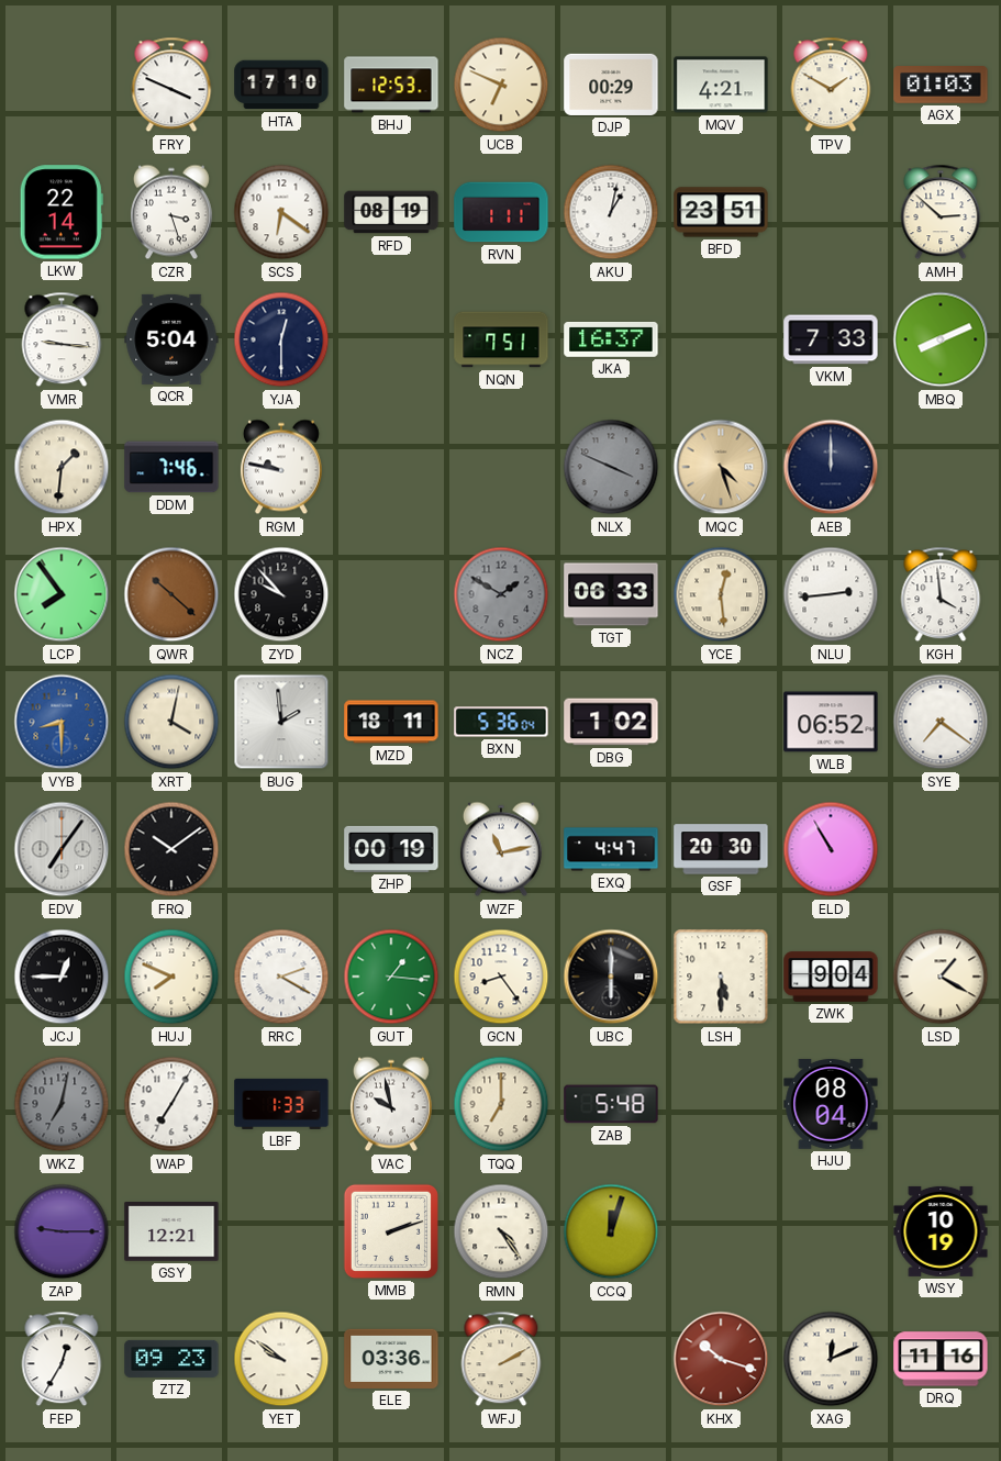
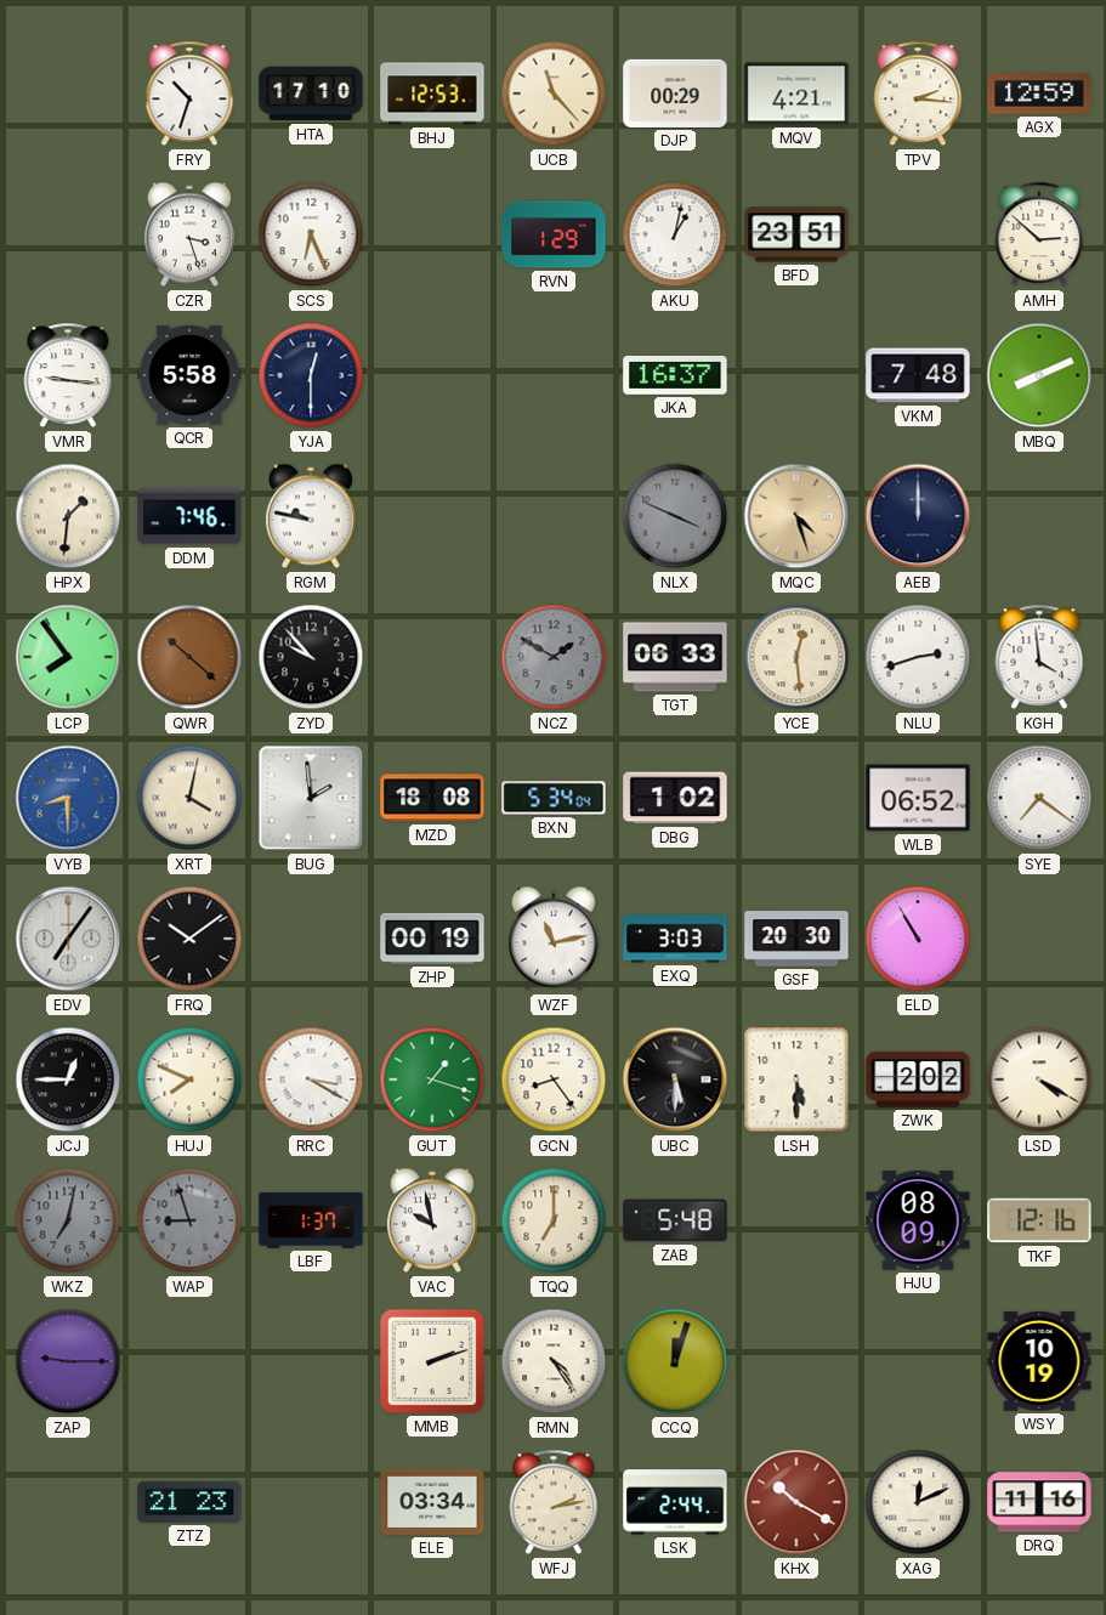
FRY: 3:49 -> 10:33
UCB: 6:49 -> 11:23
TPV: 1:50 -> 2:16
AGX: 01:03 -> 12:59
LKW: 22:14 -> none
SCS: 6:21 -> 6:26
RFD: 08:19 -> none
RVN: 1:11 -> 1:29
QCR: 5:04 -> 5:58
NQN: 7:51 -> none
VKM: 7:33 -> 7:48
NLU: 2:44 -> 2:42
MZD: 18:11 -> 18:08
BXN: 5:36 -> 5:34
EXQ: 4:47 -> 3:03
RRC: 2:20 -> 3:20
GUT: 1:16 -> 1:18
UBC: 6:00 -> 5:30
ZWK: 9:04 -> 2:02
LSD: 1:20 -> 4:20
WAP: 7:05 -> 8:57
WAP dial: white -> grey
LBF: 1:33 -> 1:37
HJU: 08:04 -> 08:09
TKF: none -> 12:16
GSY: 12:21 -> none
FEP: 12:35 -> none
ZTZ: 09:23 -> 21:23
YET: 9:51 -> none
ELE: 03:36 -> 03:34
WFJ: 2:10 -> 2:13
LSK: none -> 2:44
KHX: 10:18 -> 10:20
